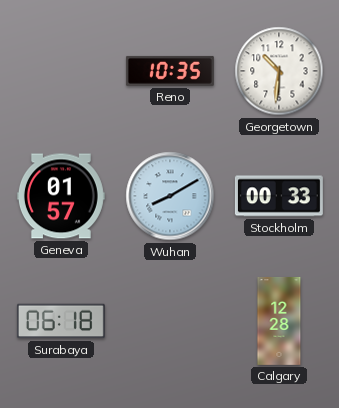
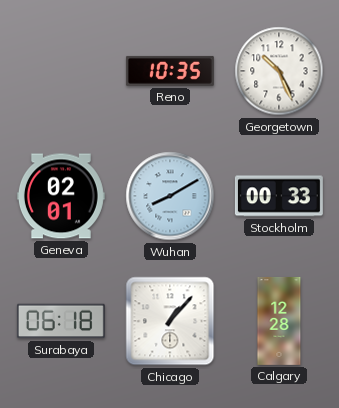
Georgetown: 10:31 -> 10:26
Geneva: 01:57 -> 02:01
Chicago: none -> 1:07
